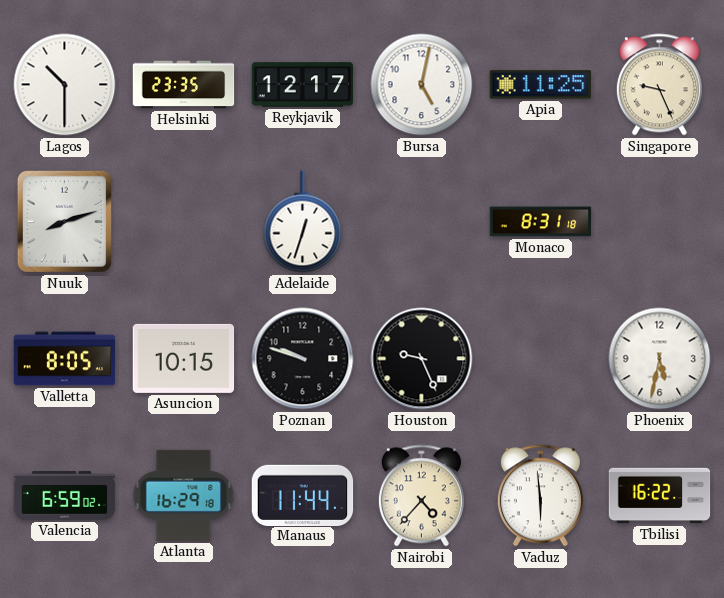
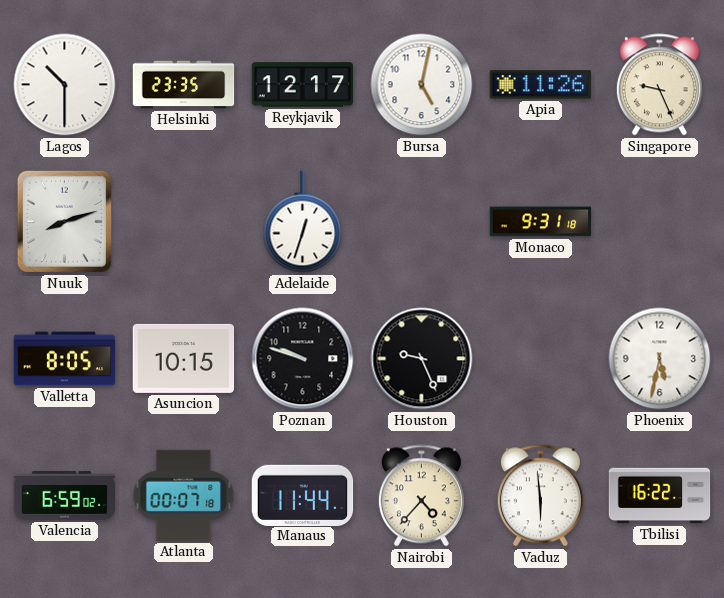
Apia: 11:25 -> 11:26
Monaco: 8:31 -> 9:31
Atlanta: 16:29 -> 00:07
